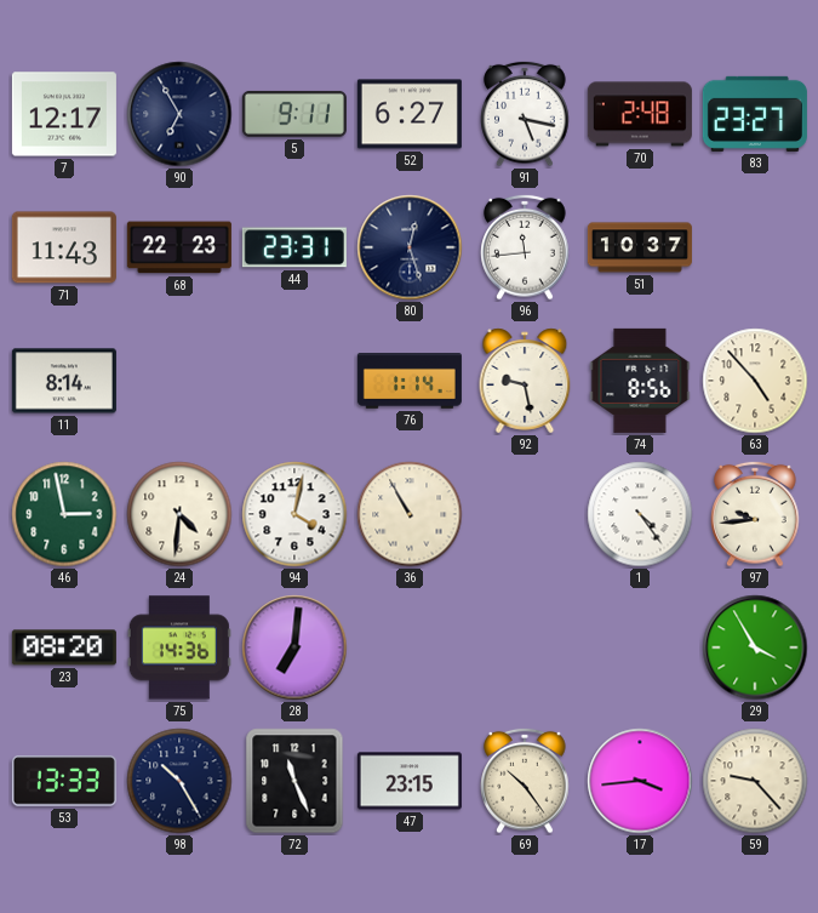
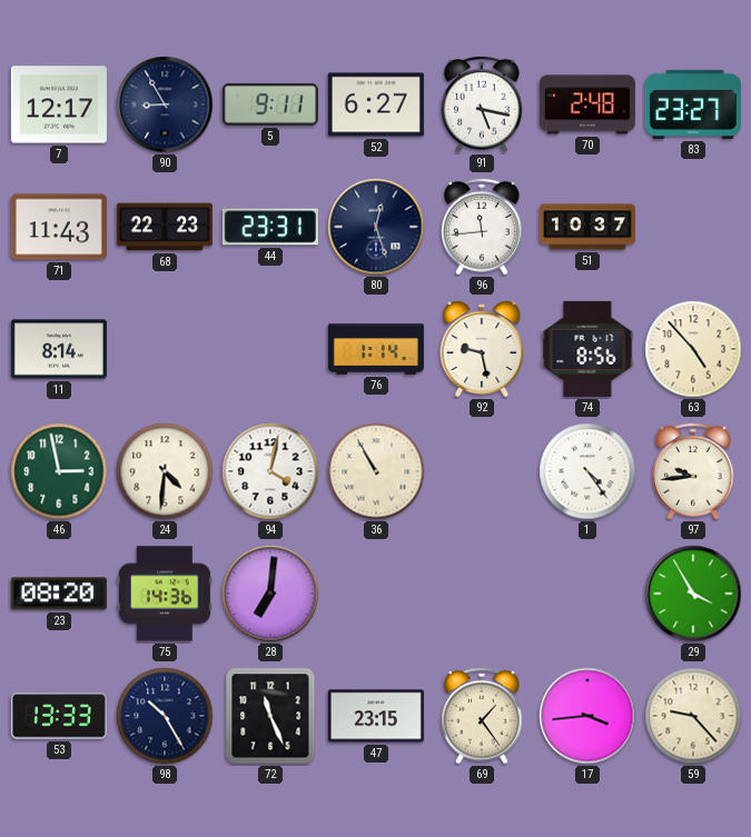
90: 6:55 -> 8:55
69: 10:24 -> 1:24
